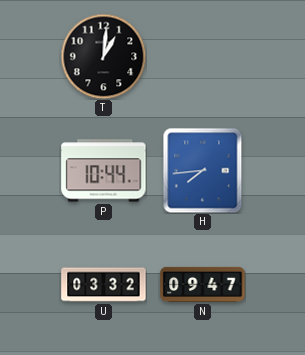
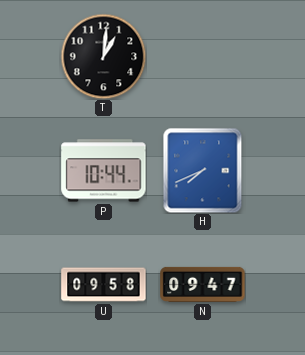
H: 7:44 -> 7:41
U: 03:32 -> 09:58
